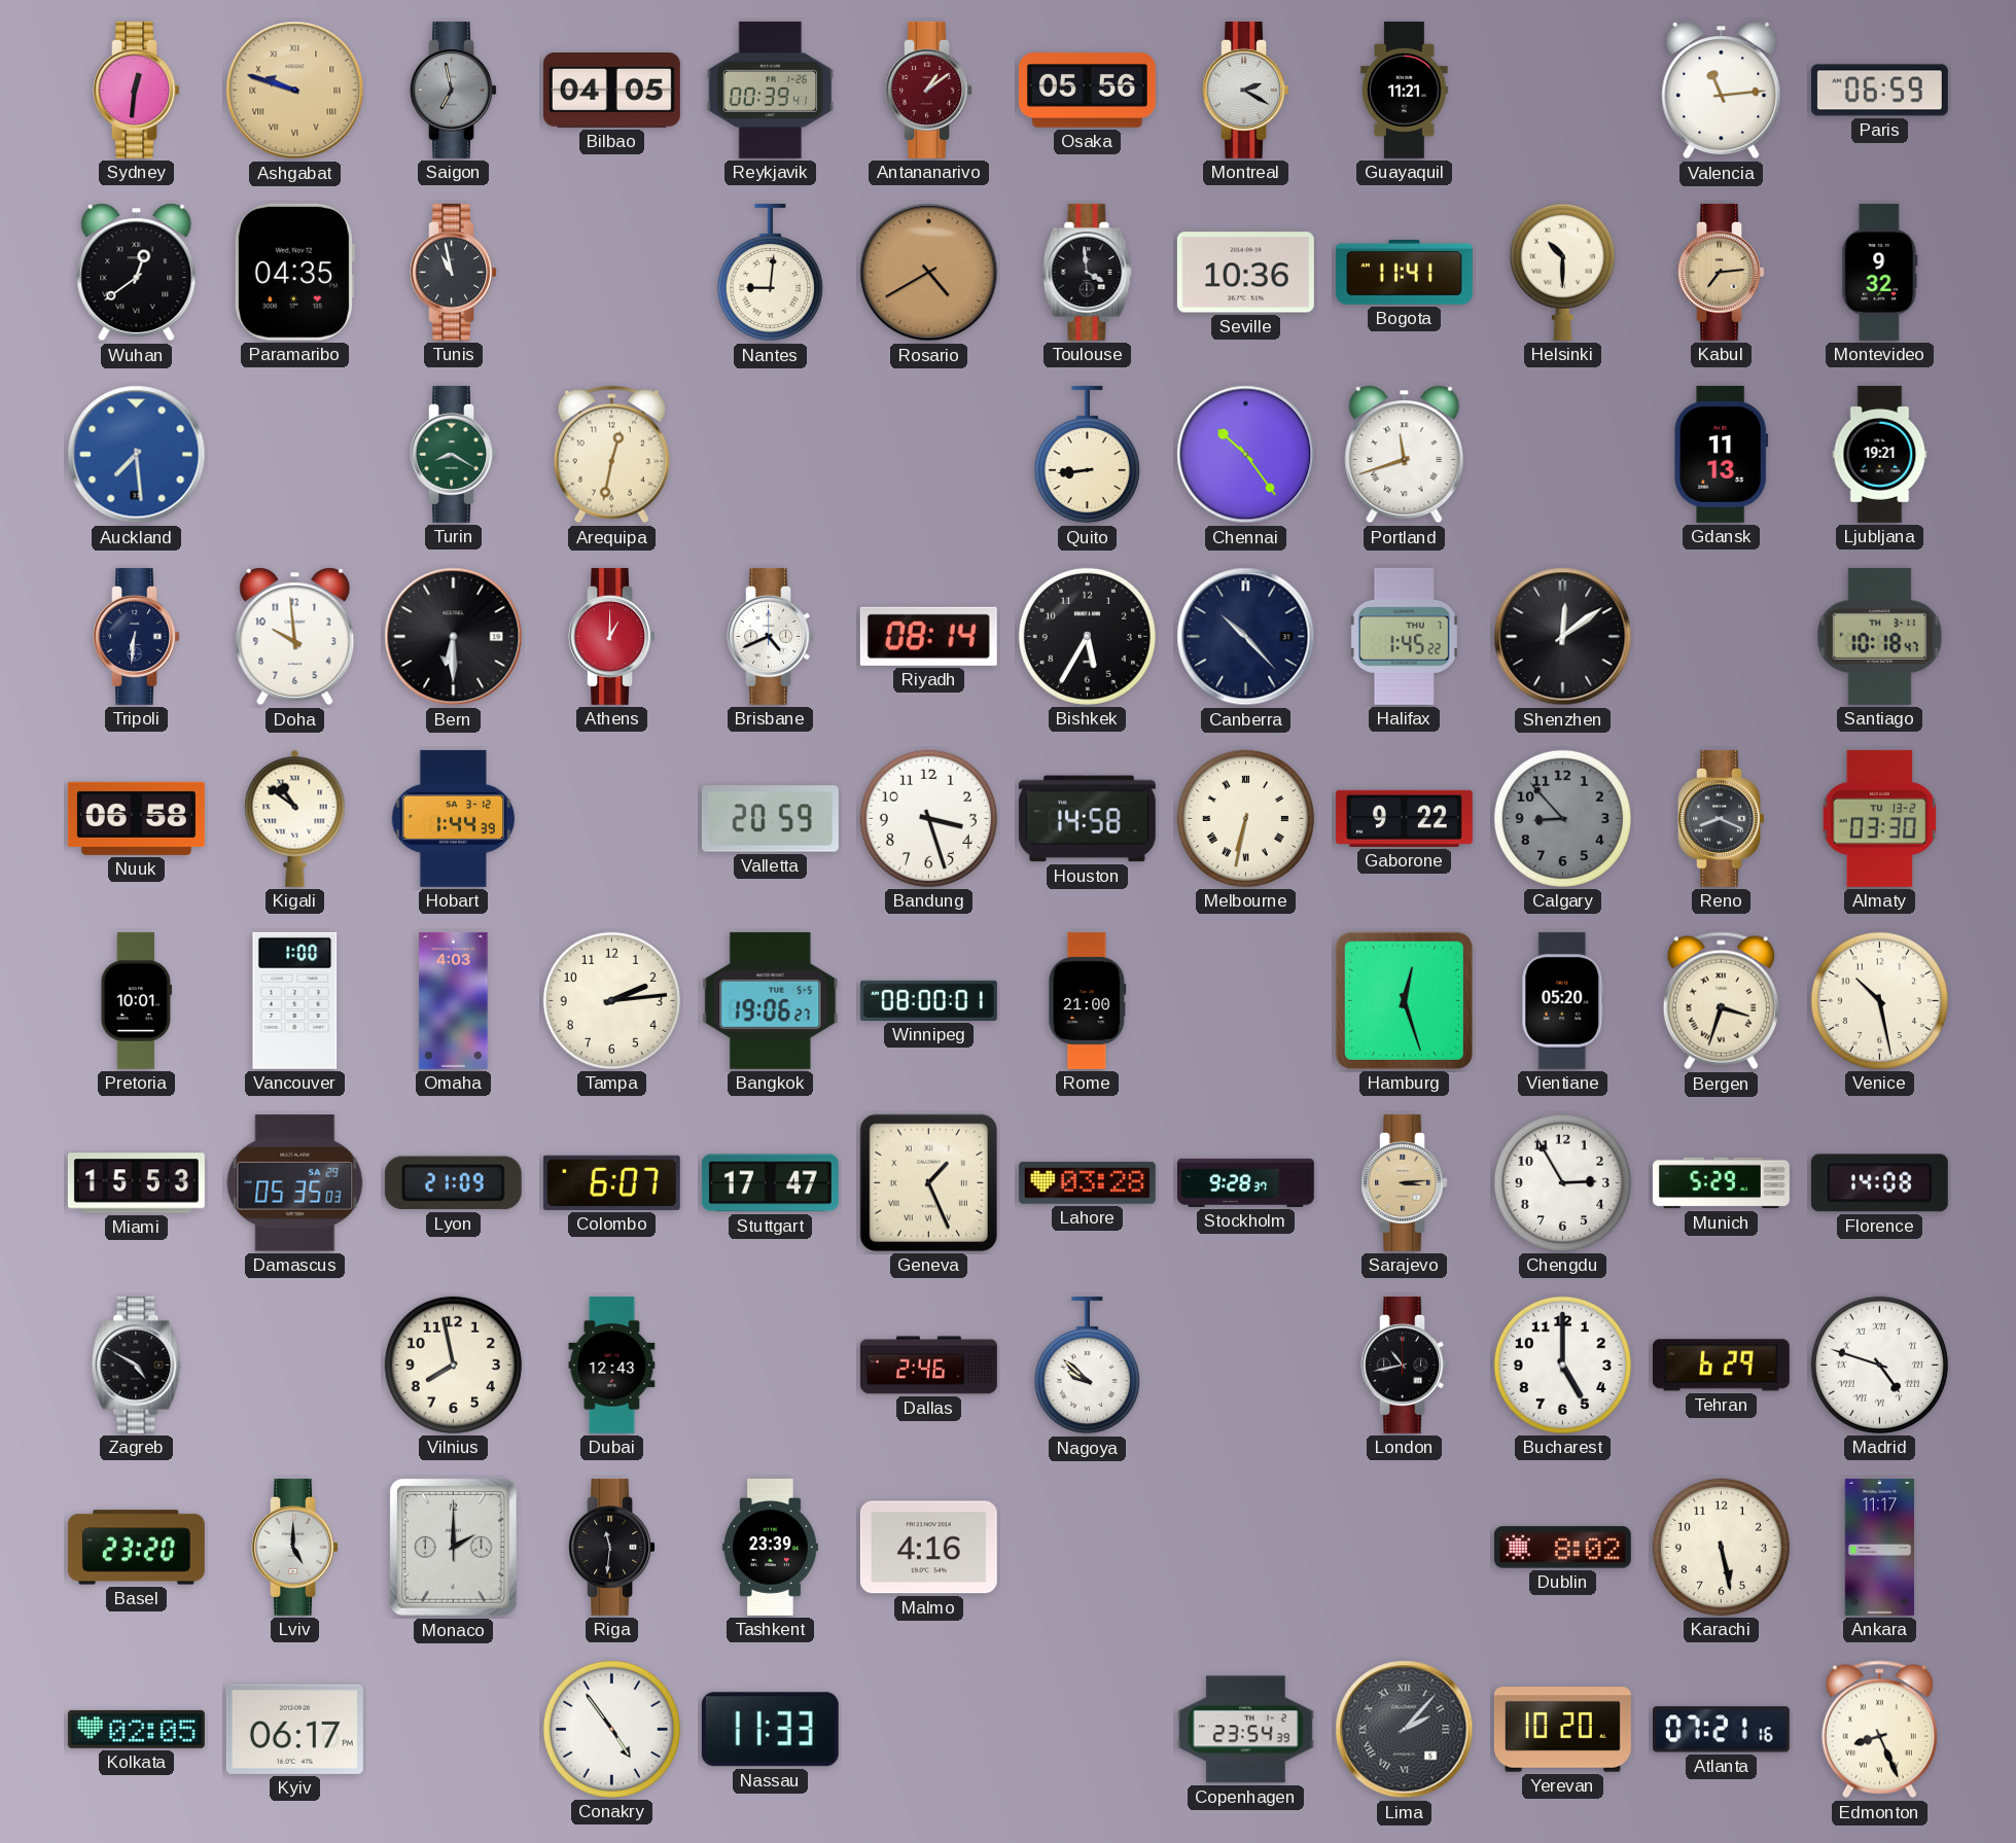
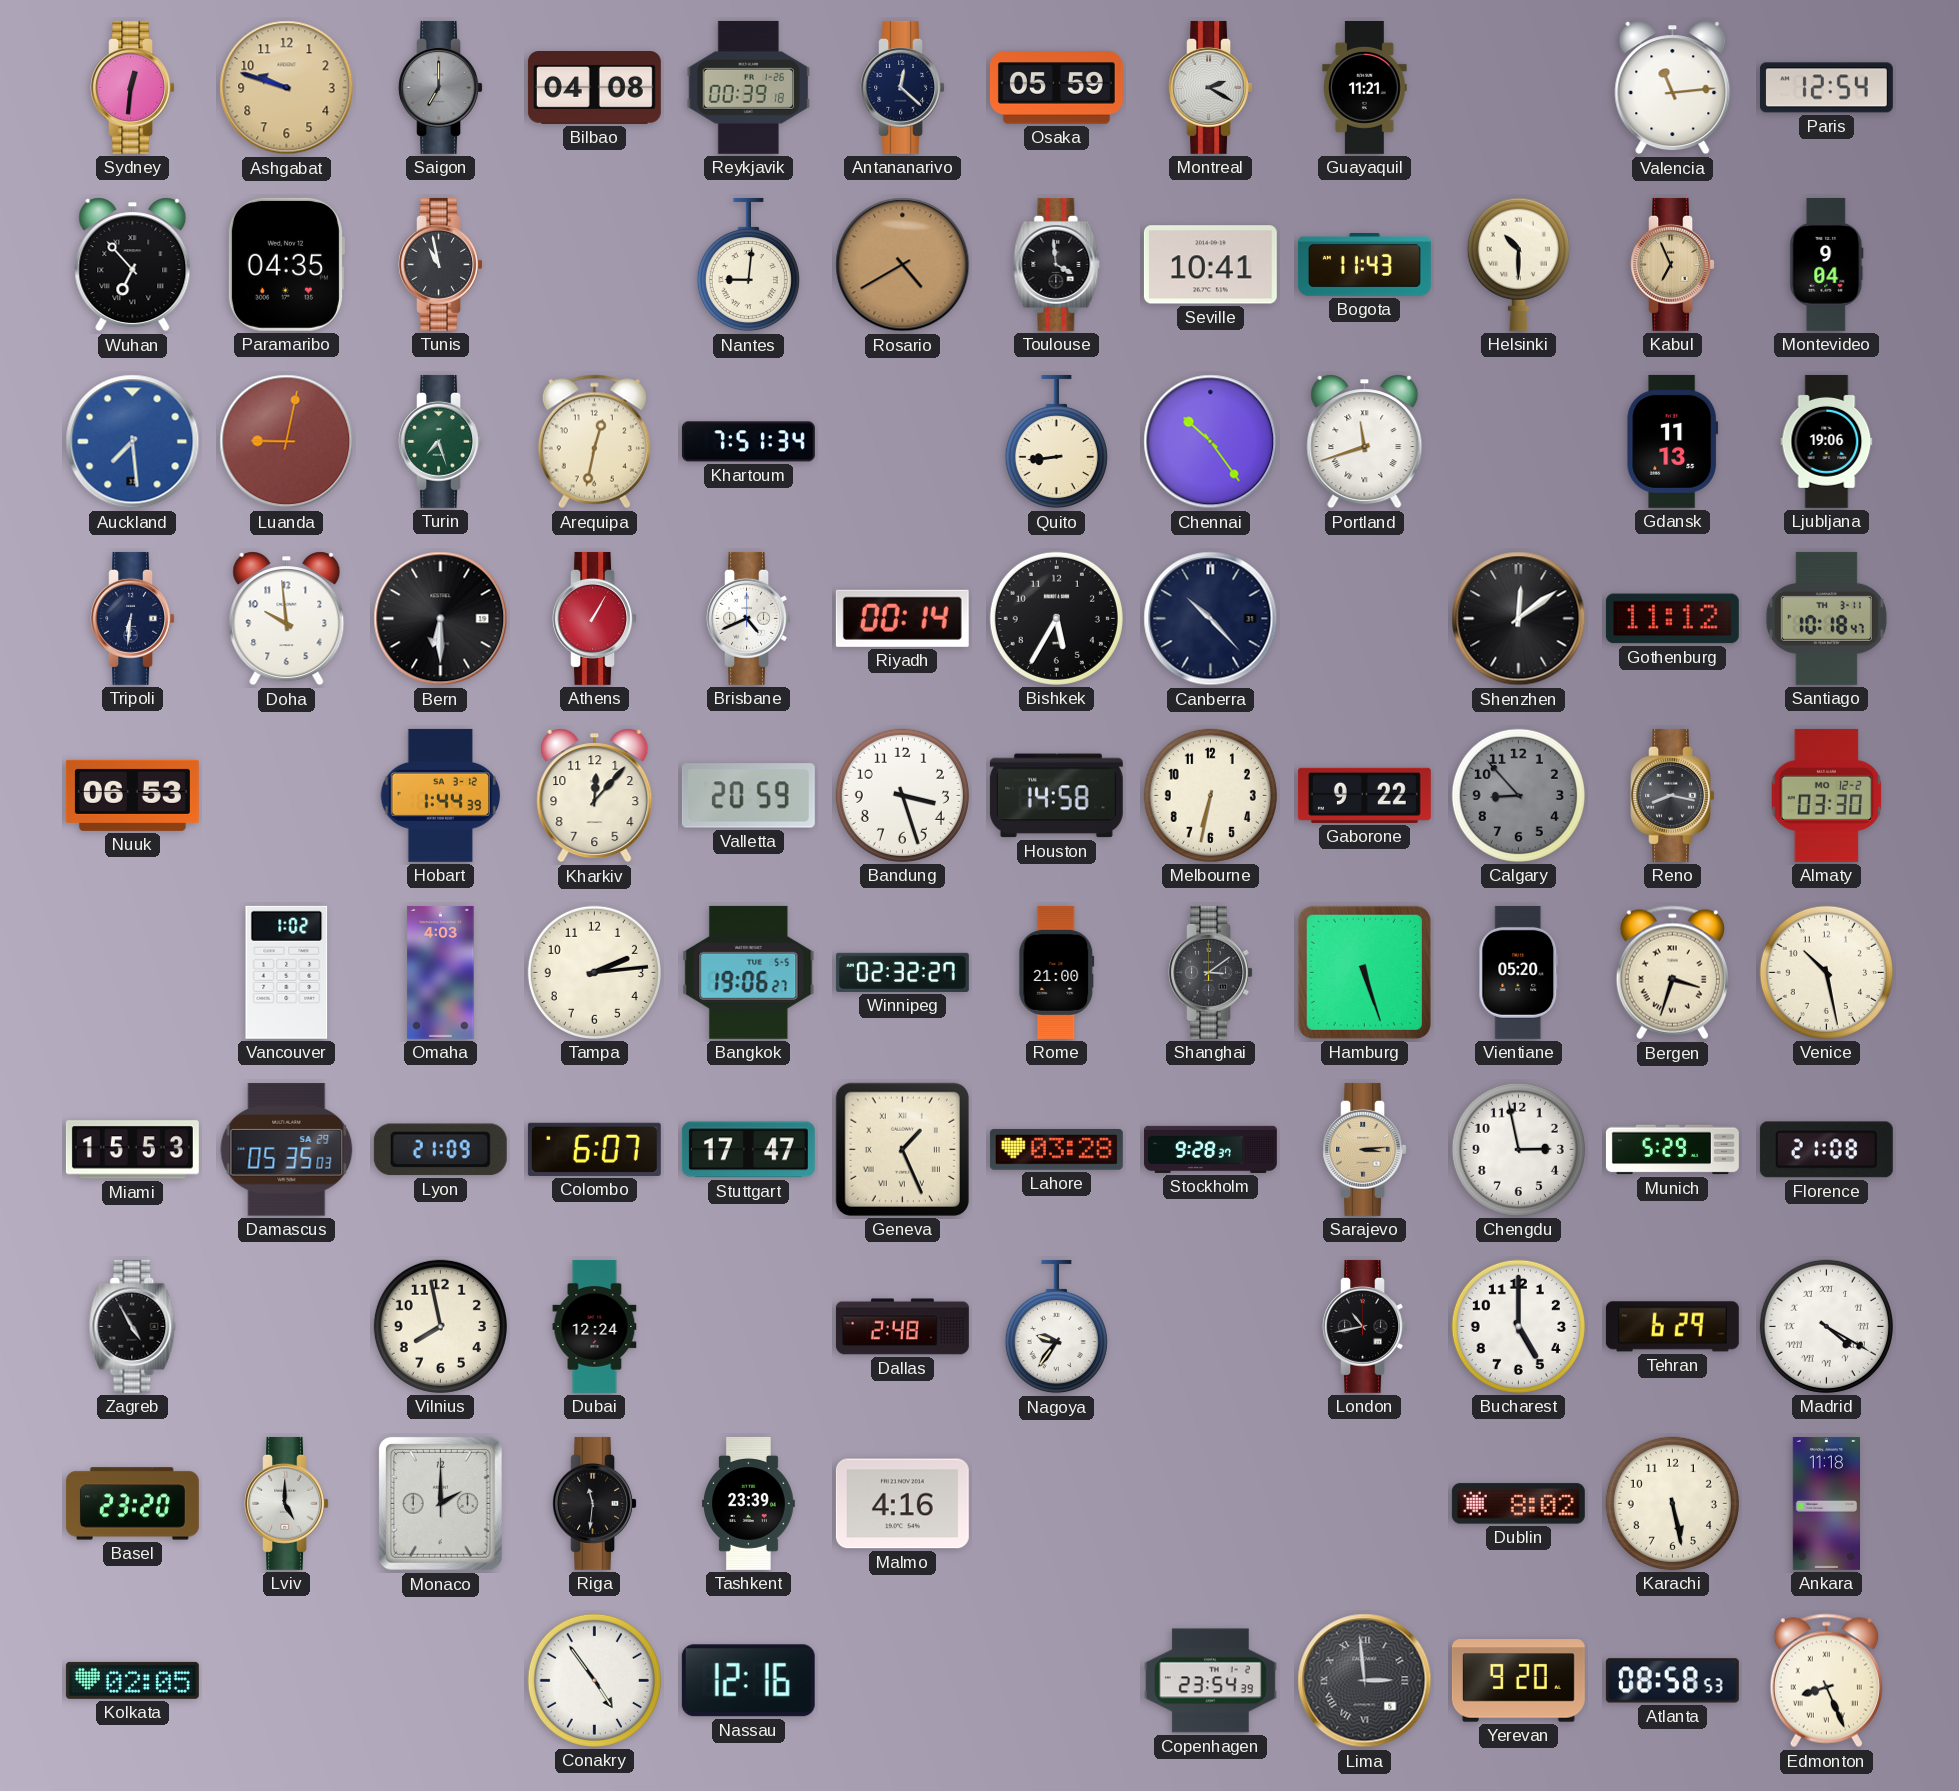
Ashgabat numerals: Roman -> Arabic
Saigon: 6:58 -> 7:00
Bilbao: 04:05 -> 04:08
Reykjavik: 00:39:41 -> 00:39:18
Antananarivo: 1:09 -> 12:22
Antananarivo dial: burgundy -> navy
Osaka: 05:56 -> 05:59
Paris: 06:59 -> 12:54
Wuhan: 12:39 -> 6:53
Seville: 10:36 -> 10:41
Bogota: 11:41 -> 11:43
Kabul: 7:14 -> 6:56
Montevideo: 9:32 -> 9:04
Luanda: none -> 9:02
Turin: 8:20 -> 7:27
Khartoum: none -> 7:51
Ljubljana: 19:21 -> 19:06
Athens: 1:00 -> 1:05
Riyadh: 08:14 -> 00:14
Halifax: 1:45 -> none
Gothenburg: none -> 11:12
Nuuk: 06:58 -> 06:53
Kigali: 10:51 -> none
Kharkiv: none -> 12:07
Melbourne numerals: Roman -> Arabic
Reno: 8:19 -> 8:17
Almaty date: TU 13-2 -> MO 12-2
Pretoria: 10:01 -> none
Vancouver: 1:00 -> 1:02
Winnipeg: 08:00 -> 02:32
Shanghai: none -> 3:09
Hamburg: 12:27 -> 5:27
Chengdu: 2:55 -> 2:58
Florence: 14:08 -> 21:08
Zagreb: 4:50 -> 4:55
Dubai: 12:43 -> 12:24
Dallas: 2:46 -> 2:48
Nagoya: 9:52 -> 9:36
Madrid: 4:48 -> 4:20
Ankara: 11:17 -> 11:18
Kyiv: 06:17 -> none
Nassau: 11:33 -> 12:16
Lima: 2:07 -> 2:59
Yerevan: 10:20 -> 9:20
Atlanta: 07:21 -> 08:58
